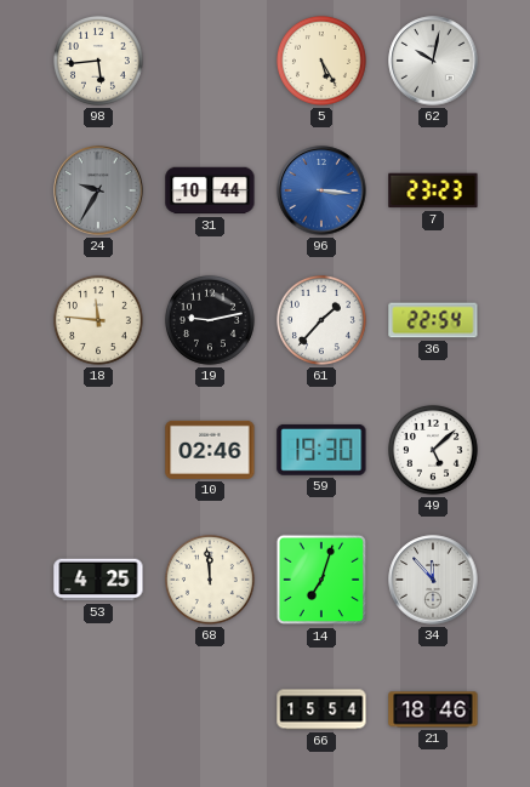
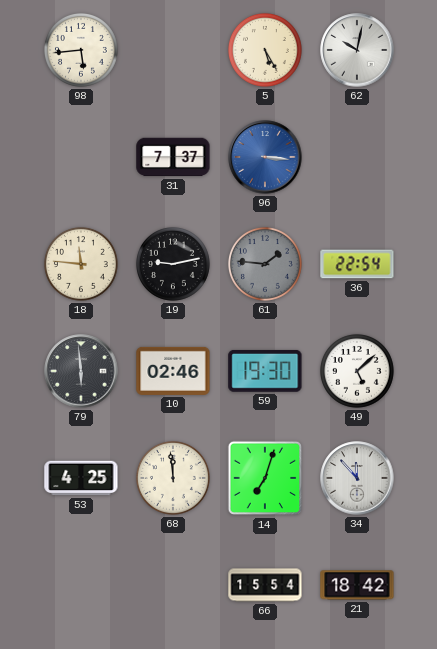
24: 9:35 -> none
31: 10:44 -> 7:37
7: 23:23 -> none
61: 1:37 -> 1:46
61 dial: white -> grey
79: none -> 5:59
21: 18:46 -> 18:42
